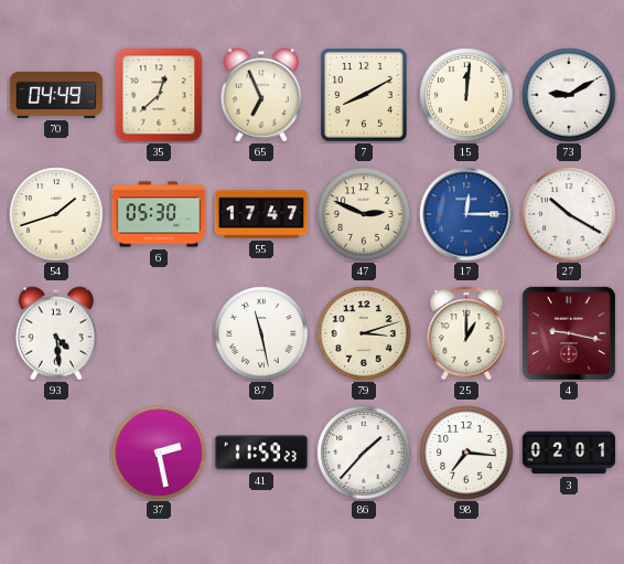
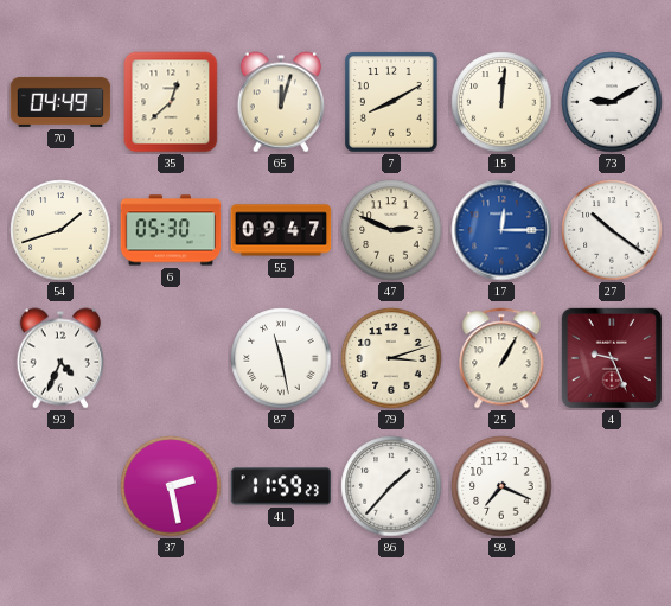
65: 6:56 -> 12:03
55: 17:47 -> 09:47
27: 10:20 -> 10:21
93: 4:29 -> 4:34
25: 1:00 -> 1:05
4: 9:17 -> 9:26
98: 7:16 -> 7:19
3: 02:01 -> none
